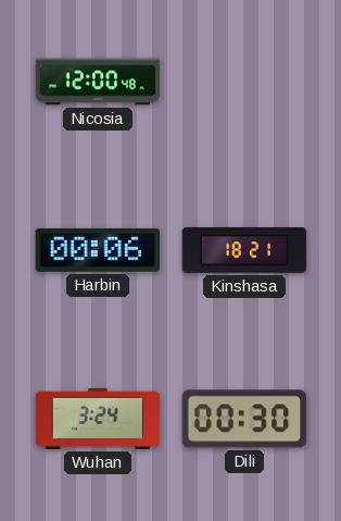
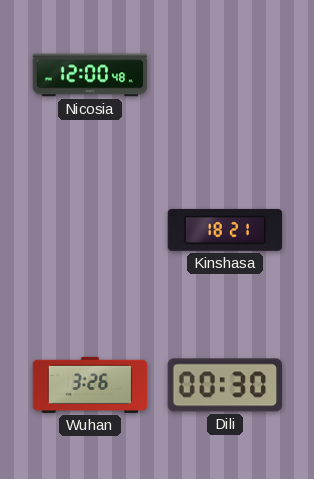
Harbin: 00:06 -> none
Wuhan: 3:24 -> 3:26
